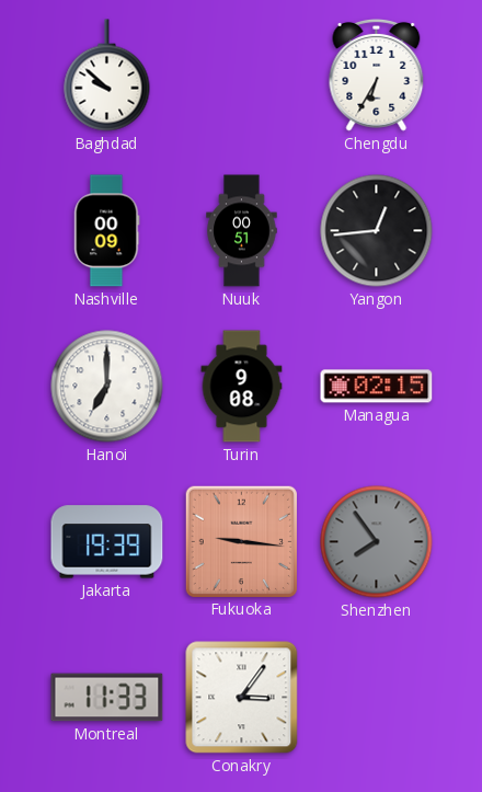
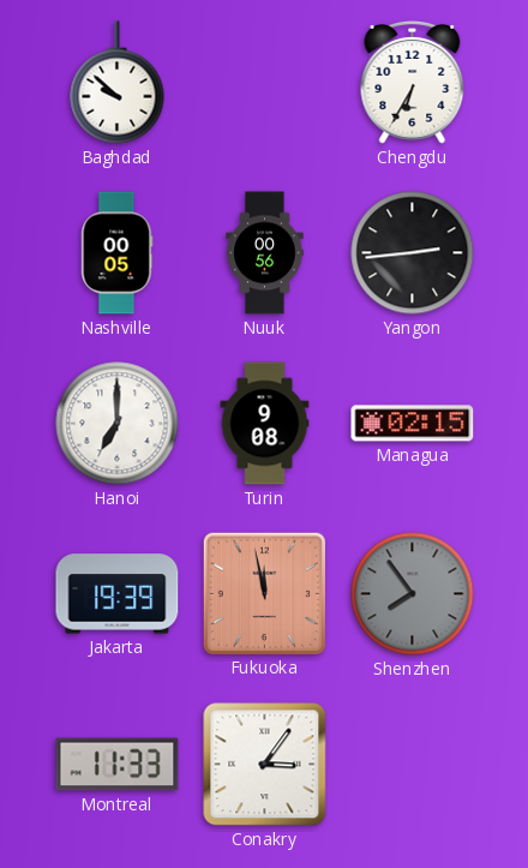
Nashville: 00:09 -> 00:05
Nuuk: 00:51 -> 00:56
Yangon: 12:44 -> 2:44
Fukuoka: 9:16 -> 11:58
